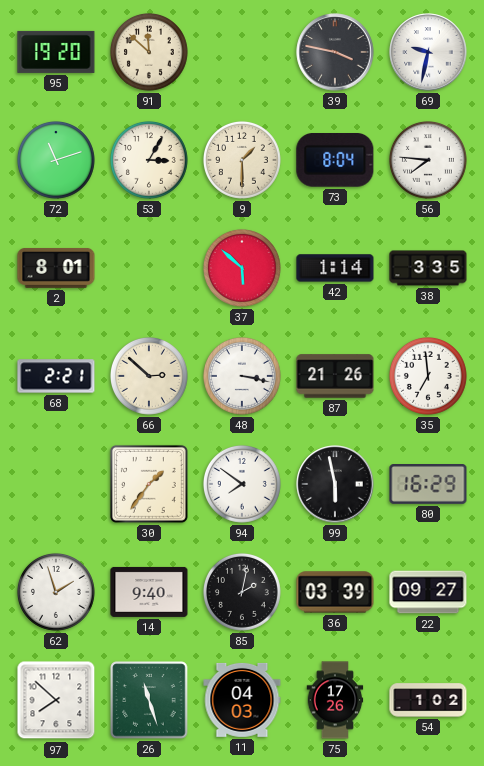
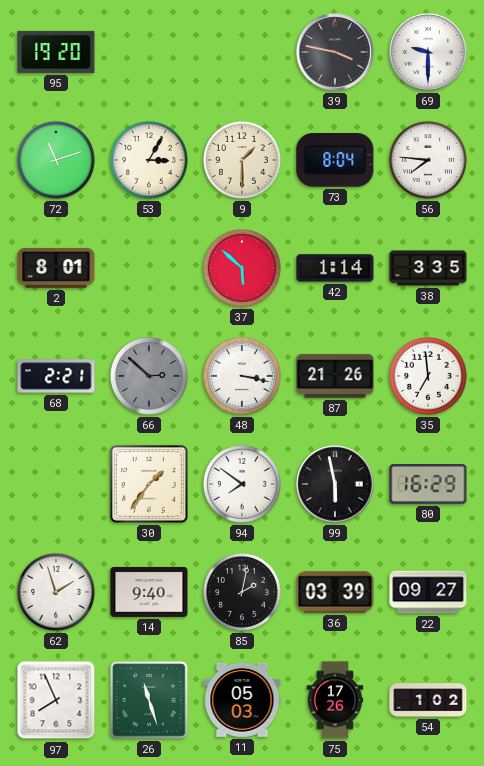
91: 11:52 -> none
69: 9:32 -> 9:30
66 dial: cream -> grey
97: 7:52 -> 7:56
11: 04:03 -> 05:03
